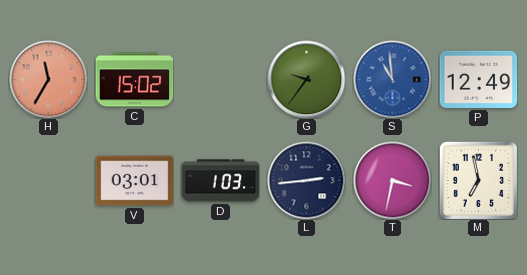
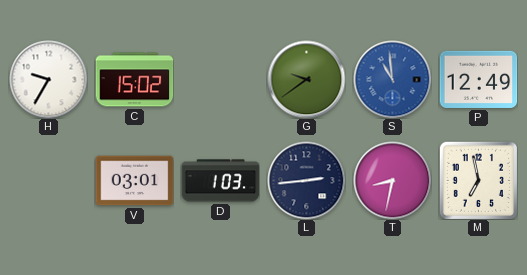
H: 11:35 -> 9:35
H dial: salmon -> white
G: 9:36 -> 9:39
T: 3:32 -> 8:32
